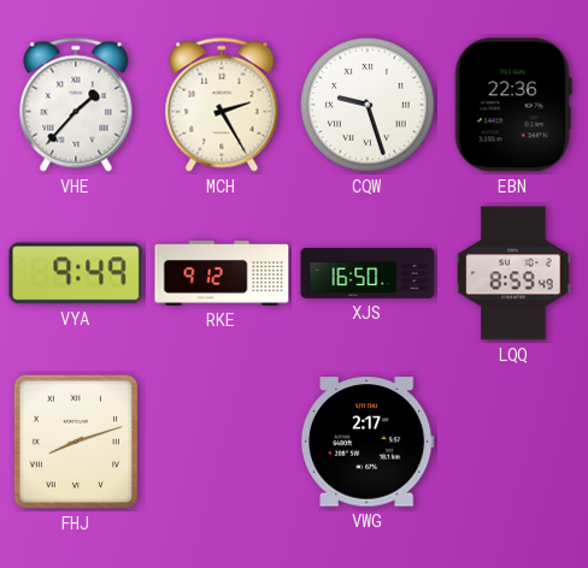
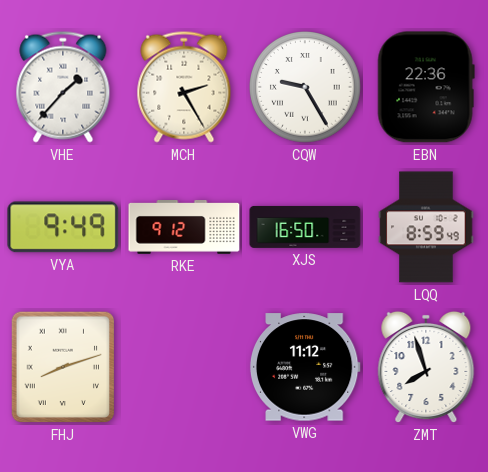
CQW: 9:27 -> 9:25
VWG: 2:17 -> 11:12
ZMT: none -> 7:57
